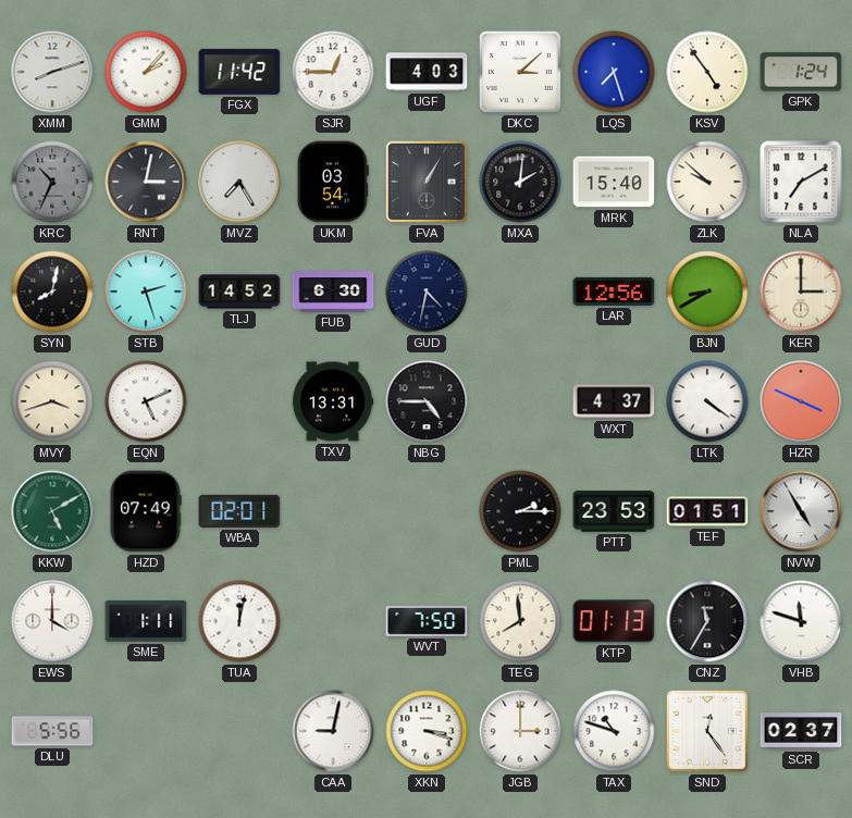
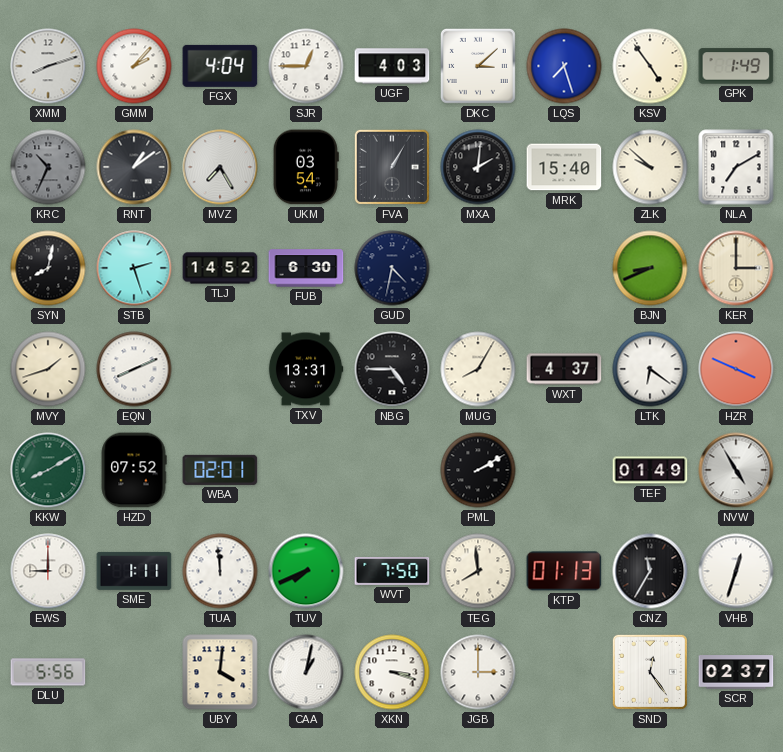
FGX: 11:42 -> 4:04
GPK: 1:24 -> 1:49
RNT: 3:02 -> 1:09
LAR: 12:56 -> none
BJN: 8:40 -> 8:41
MVY: 3:42 -> 1:42
EQN: 5:11 -> 8:11
MUG: none -> 8:05
LTK: 4:21 -> 6:21
KKW: 5:10 -> 8:10
HZD: 07:49 -> 07:52
PML: 2:15 -> 2:10
PTT: 23:53 -> none
TEF: 01:51 -> 01:49
EWS: 4:00 -> 9:00
TUA: 12:02 -> 11:59
TUV: none -> 7:41
VHB: 11:48 -> 12:33
UBY: none -> 4:01
CAA: 9:02 -> 1:02
TAX: 10:48 -> none
